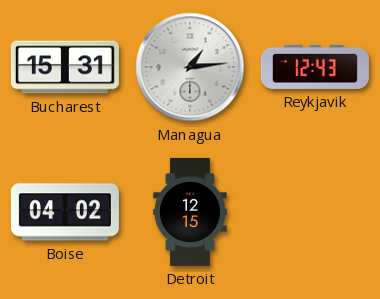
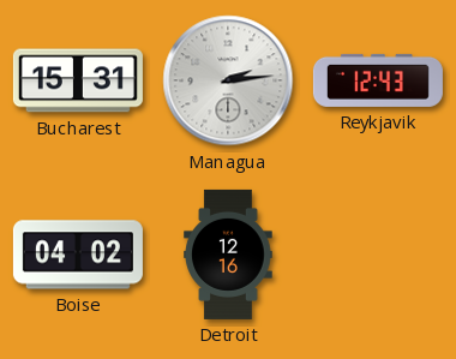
Managua: 1:14 -> 2:14
Detroit: 12:15 -> 12:16
